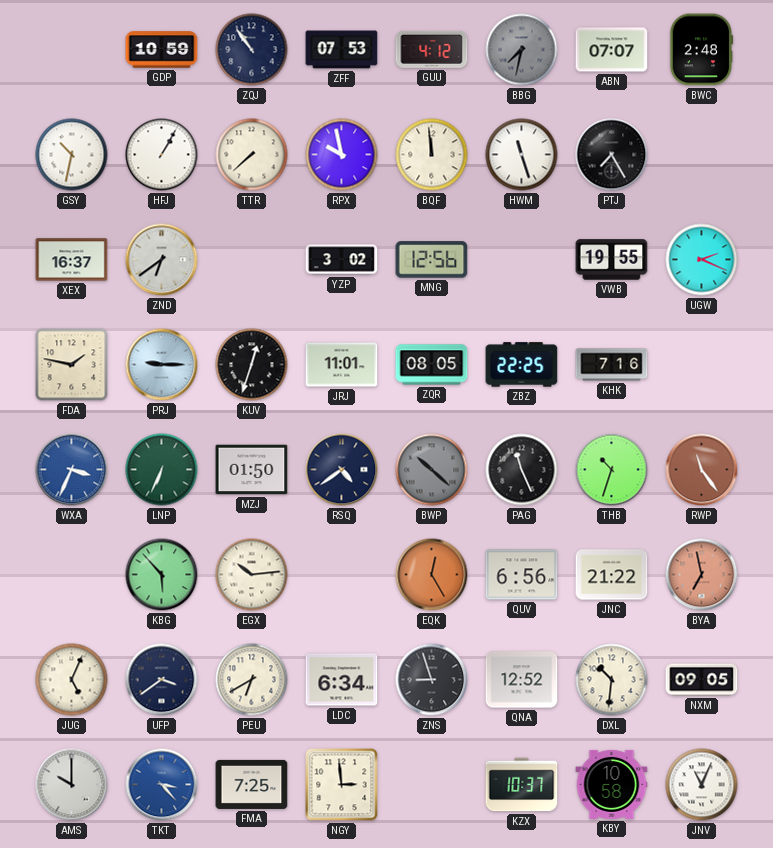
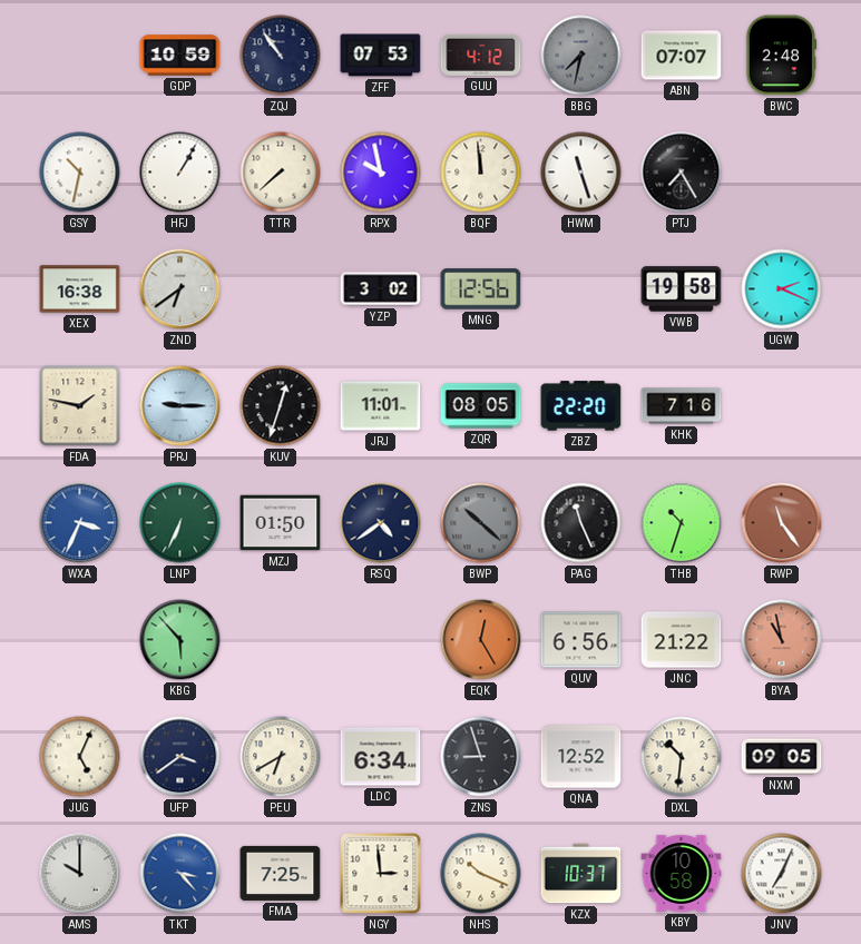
XEX: 16:37 -> 16:38
VWB: 19:55 -> 19:58
ZBZ: 22:25 -> 22:20
EGX: 10:14 -> none
BYA: 6:58 -> 10:58
NHS: none -> 10:19
JNV: 11:04 -> 7:04
